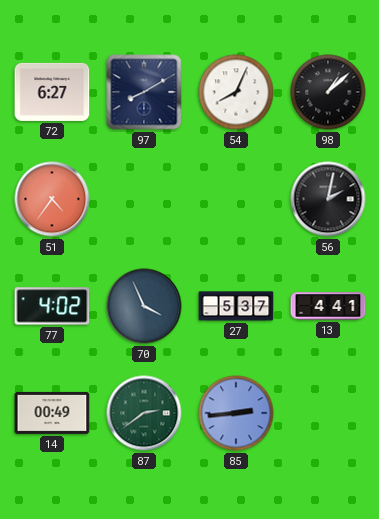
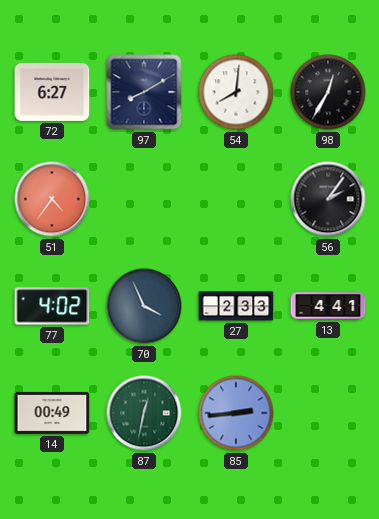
54: 8:04 -> 8:01
98: 1:08 -> 12:35
56: 2:02 -> 2:06
27: 5:37 -> 2:33
87: 2:39 -> 12:32
